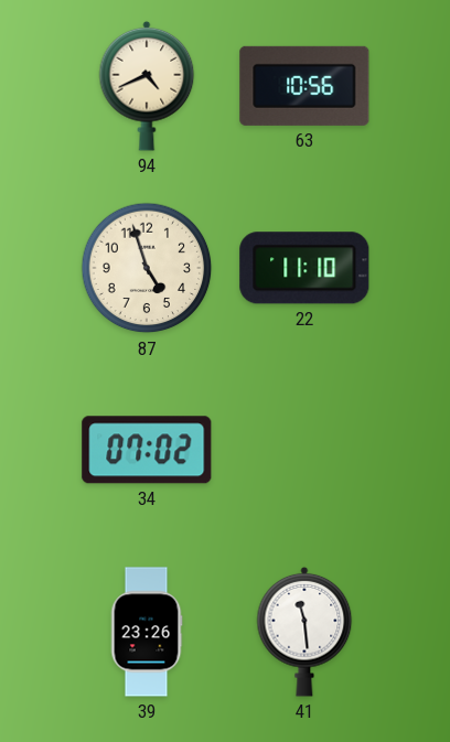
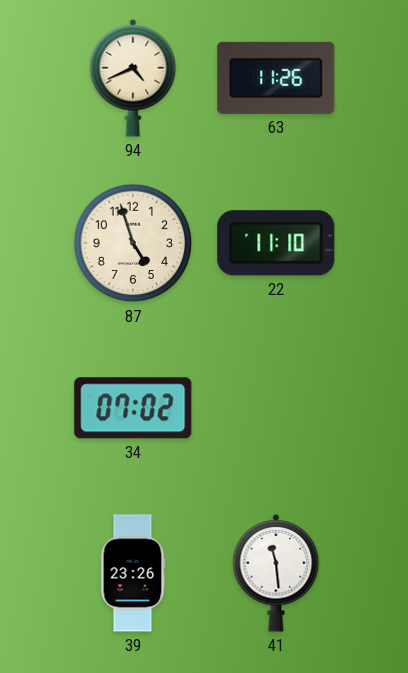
63: 10:56 -> 11:26
